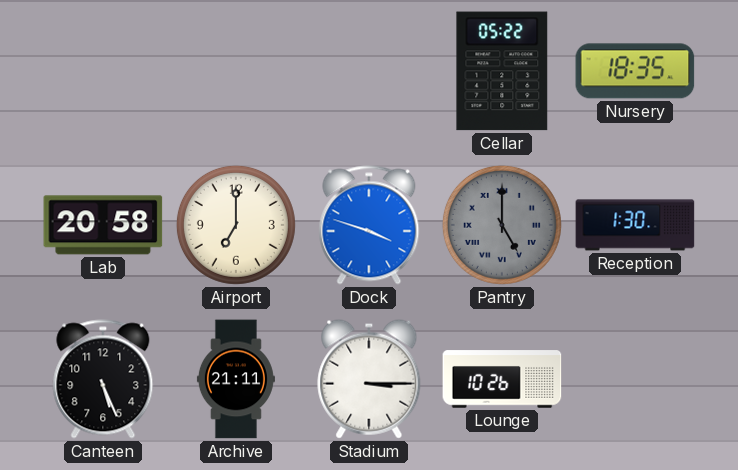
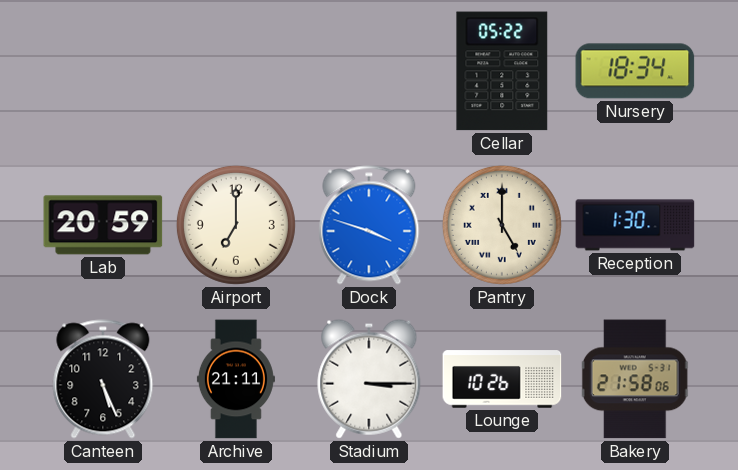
Nursery: 18:35 -> 18:34
Lab: 20:58 -> 20:59
Pantry dial: grey -> cream
Bakery: none -> 21:58
